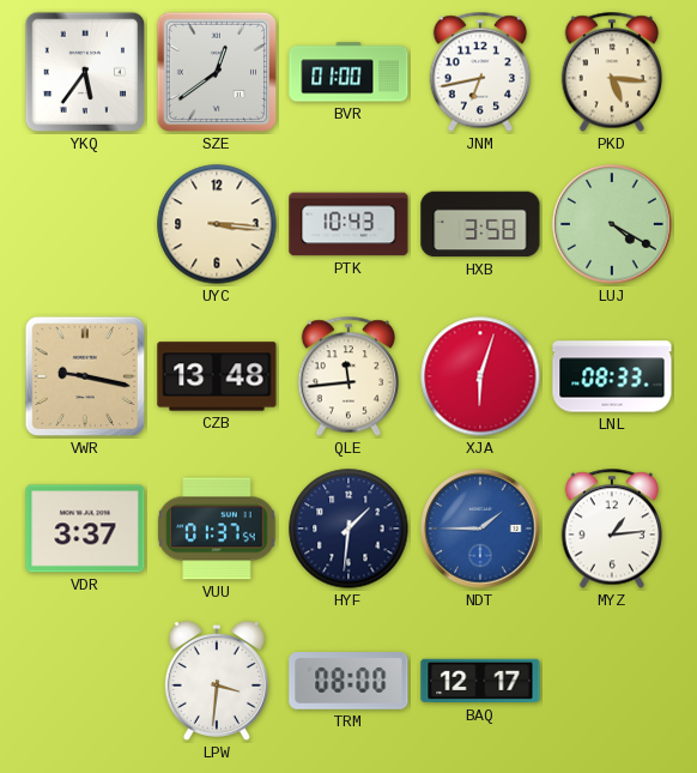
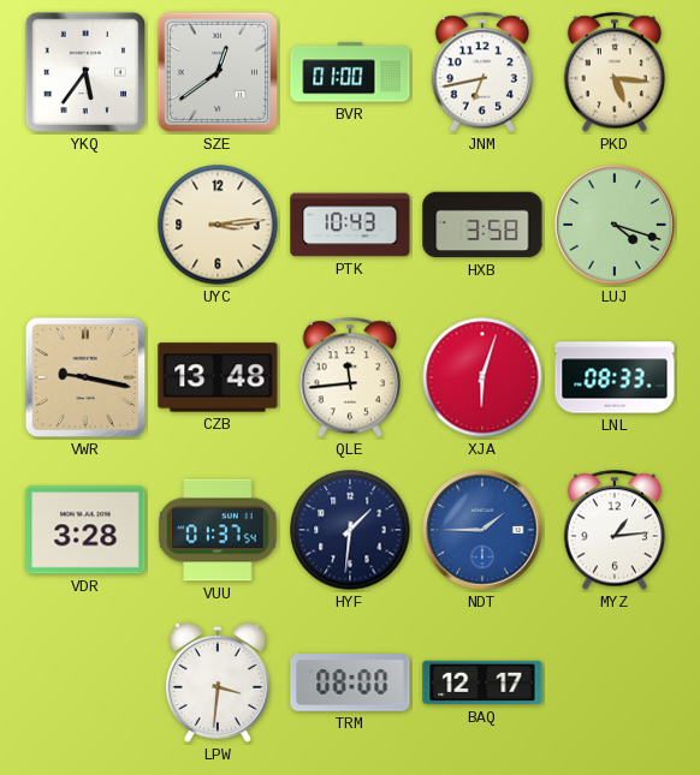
UYC: 3:16 -> 3:14
LUJ: 4:20 -> 4:18
VDR: 3:37 -> 3:28
